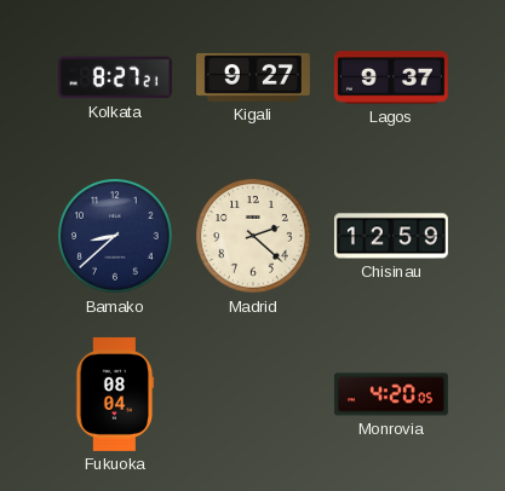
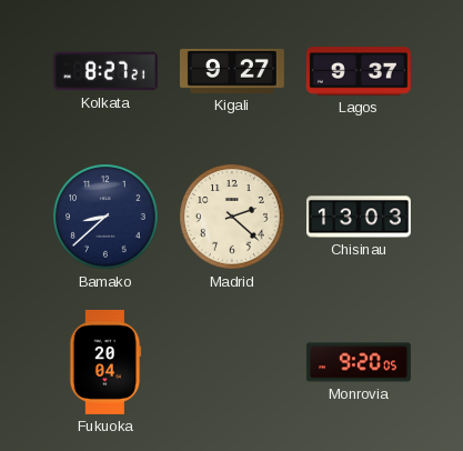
Chisinau: 12:59 -> 13:03
Fukuoka: 08:04 -> 20:04
Monrovia: 4:20 -> 9:20
